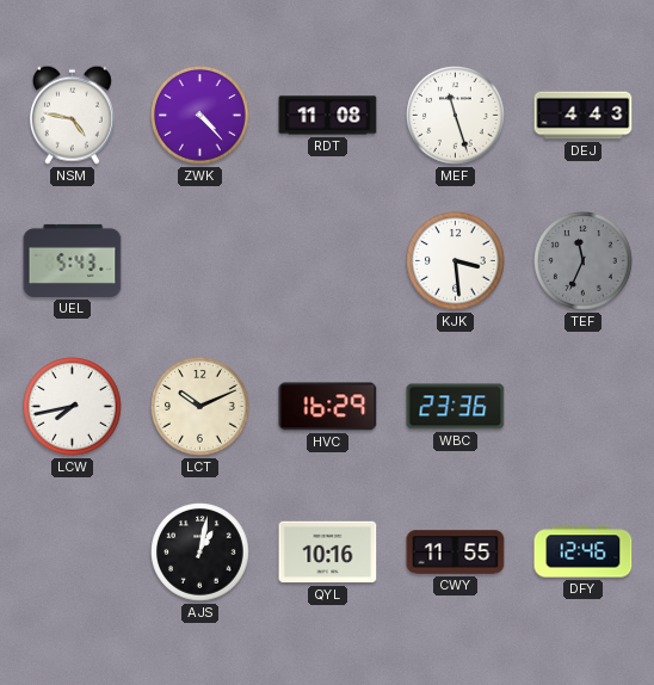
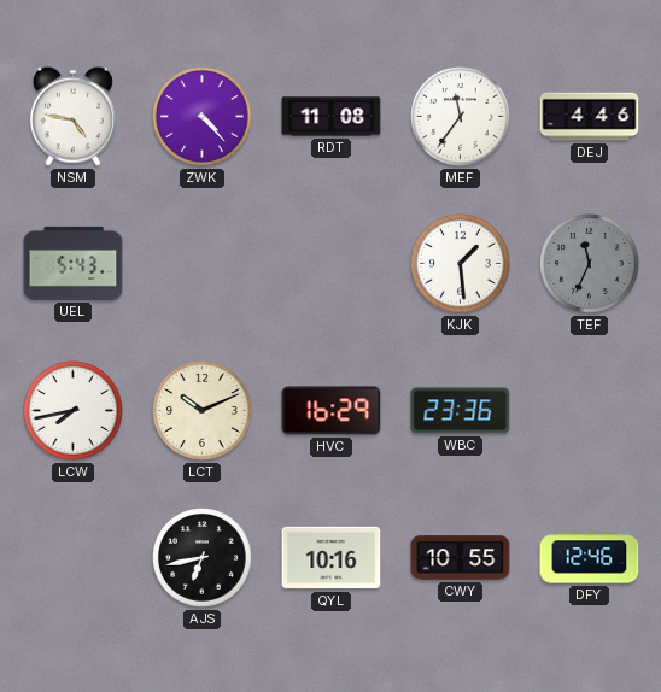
MEF: 11:27 -> 11:36
DEJ: 4:43 -> 4:46
KJK: 3:29 -> 1:29
AJS: 1:02 -> 6:43
CWY: 11:55 -> 10:55
